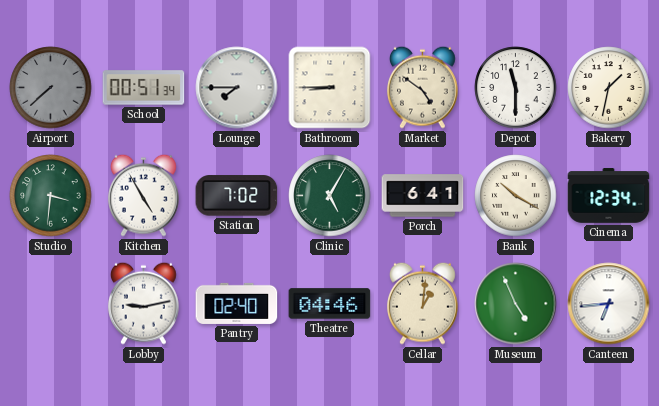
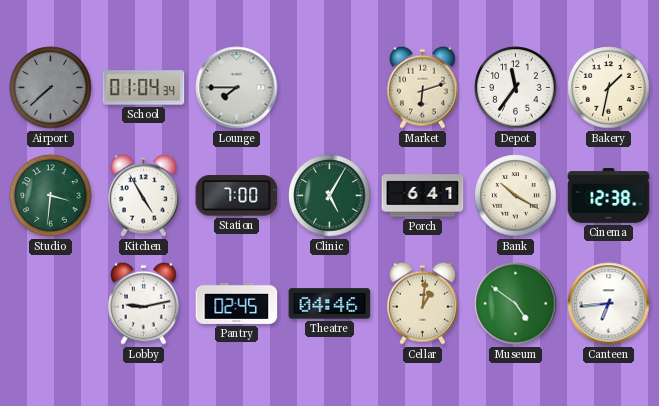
School: 00:51 -> 01:04
Bathroom: 8:45 -> none
Market: 4:51 -> 6:12
Depot: 11:30 -> 11:36
Station: 7:02 -> 7:00
Cinema: 12:34 -> 12:38
Pantry: 02:40 -> 02:45
Museum: 4:56 -> 4:51
